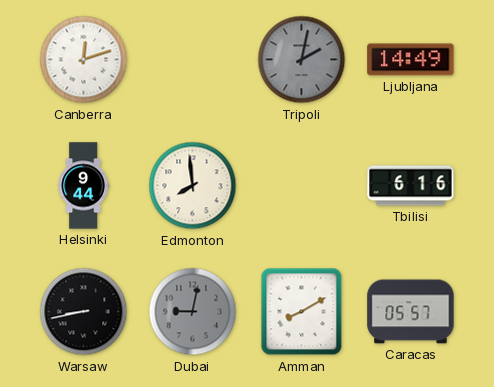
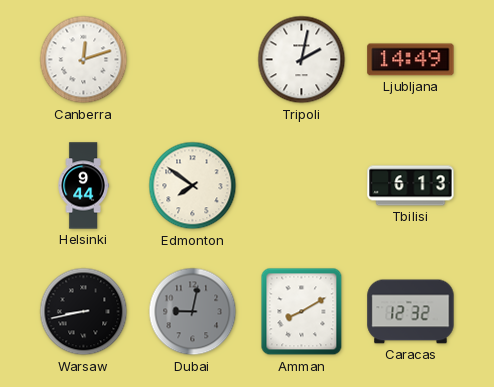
Tripoli dial: grey -> white
Edmonton: 7:59 -> 7:51
Tbilisi: 6:16 -> 6:13
Caracas: 05:57 -> 12:32
